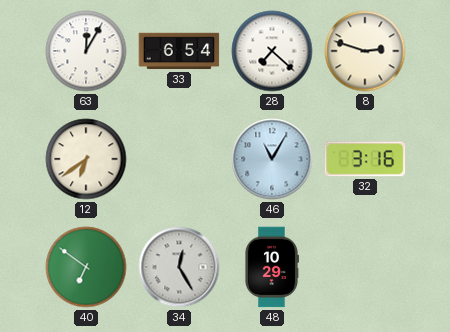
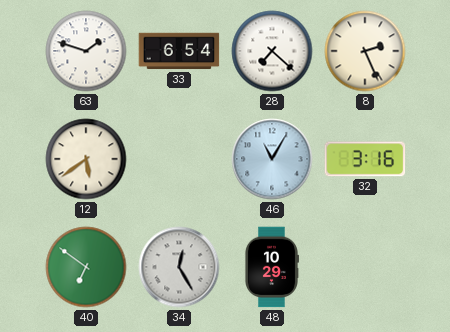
63: 12:05 -> 1:48
8: 2:48 -> 2:26
12: 6:39 -> 5:39
